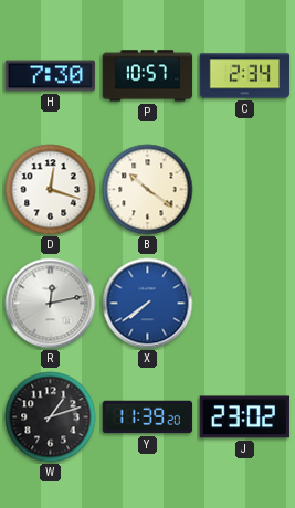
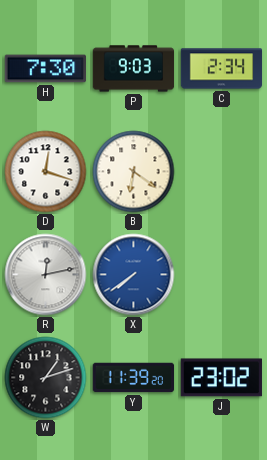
P: 10:57 -> 9:03
B: 10:21 -> 6:21
